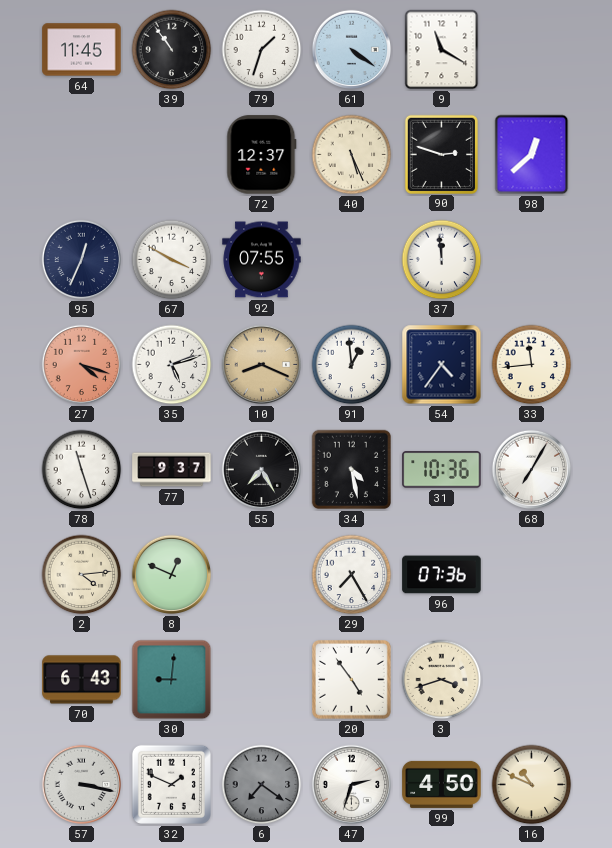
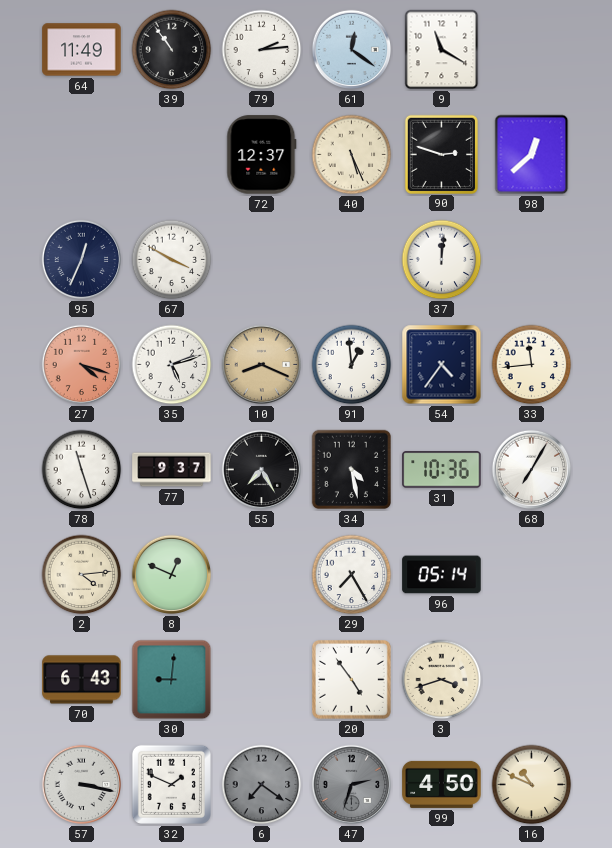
64: 11:45 -> 11:49
79: 1:33 -> 2:14
61: 4:21 -> 12:21
92: 07:55 -> none
37: 11:59 -> 12:01
96: 07:36 -> 05:14
47 dial: white -> grey
